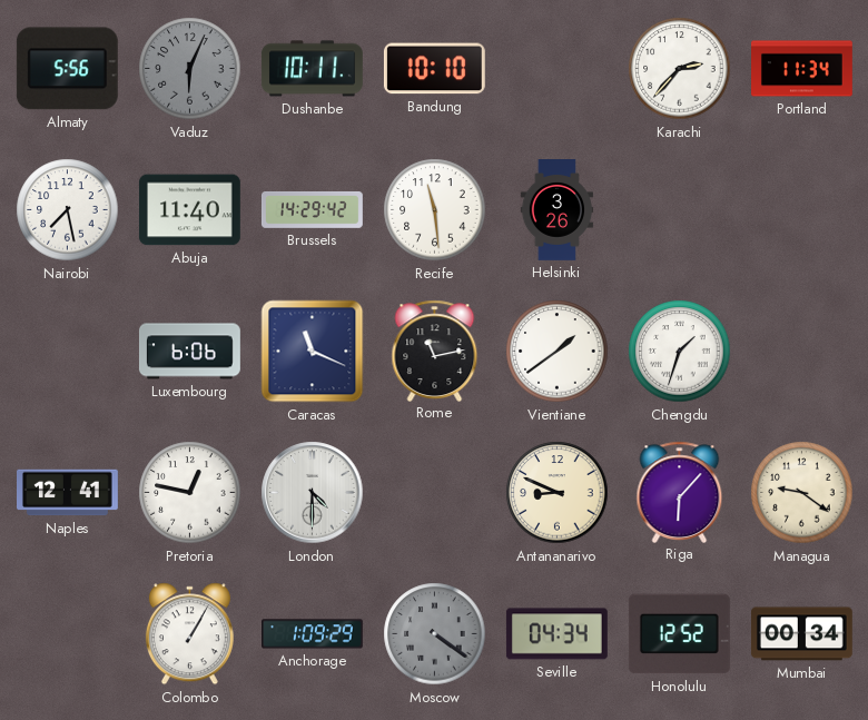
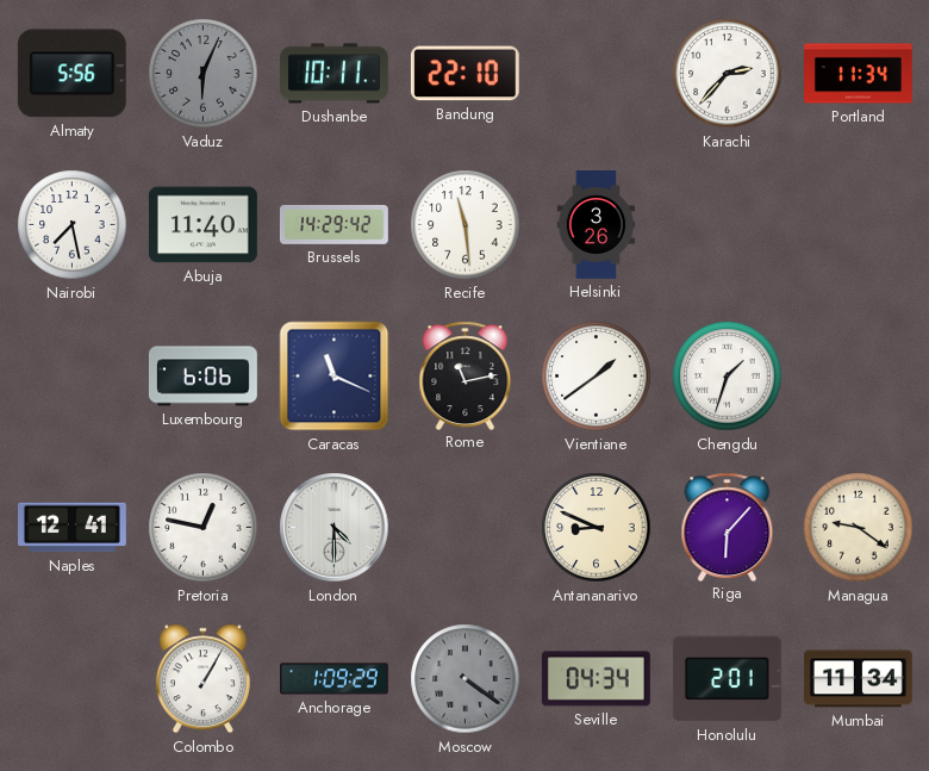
Bandung: 10:10 -> 22:10
Honolulu: 12:52 -> 2:01
Mumbai: 00:34 -> 11:34
